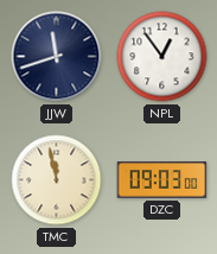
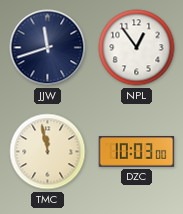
DZC: 09:03 -> 10:03
